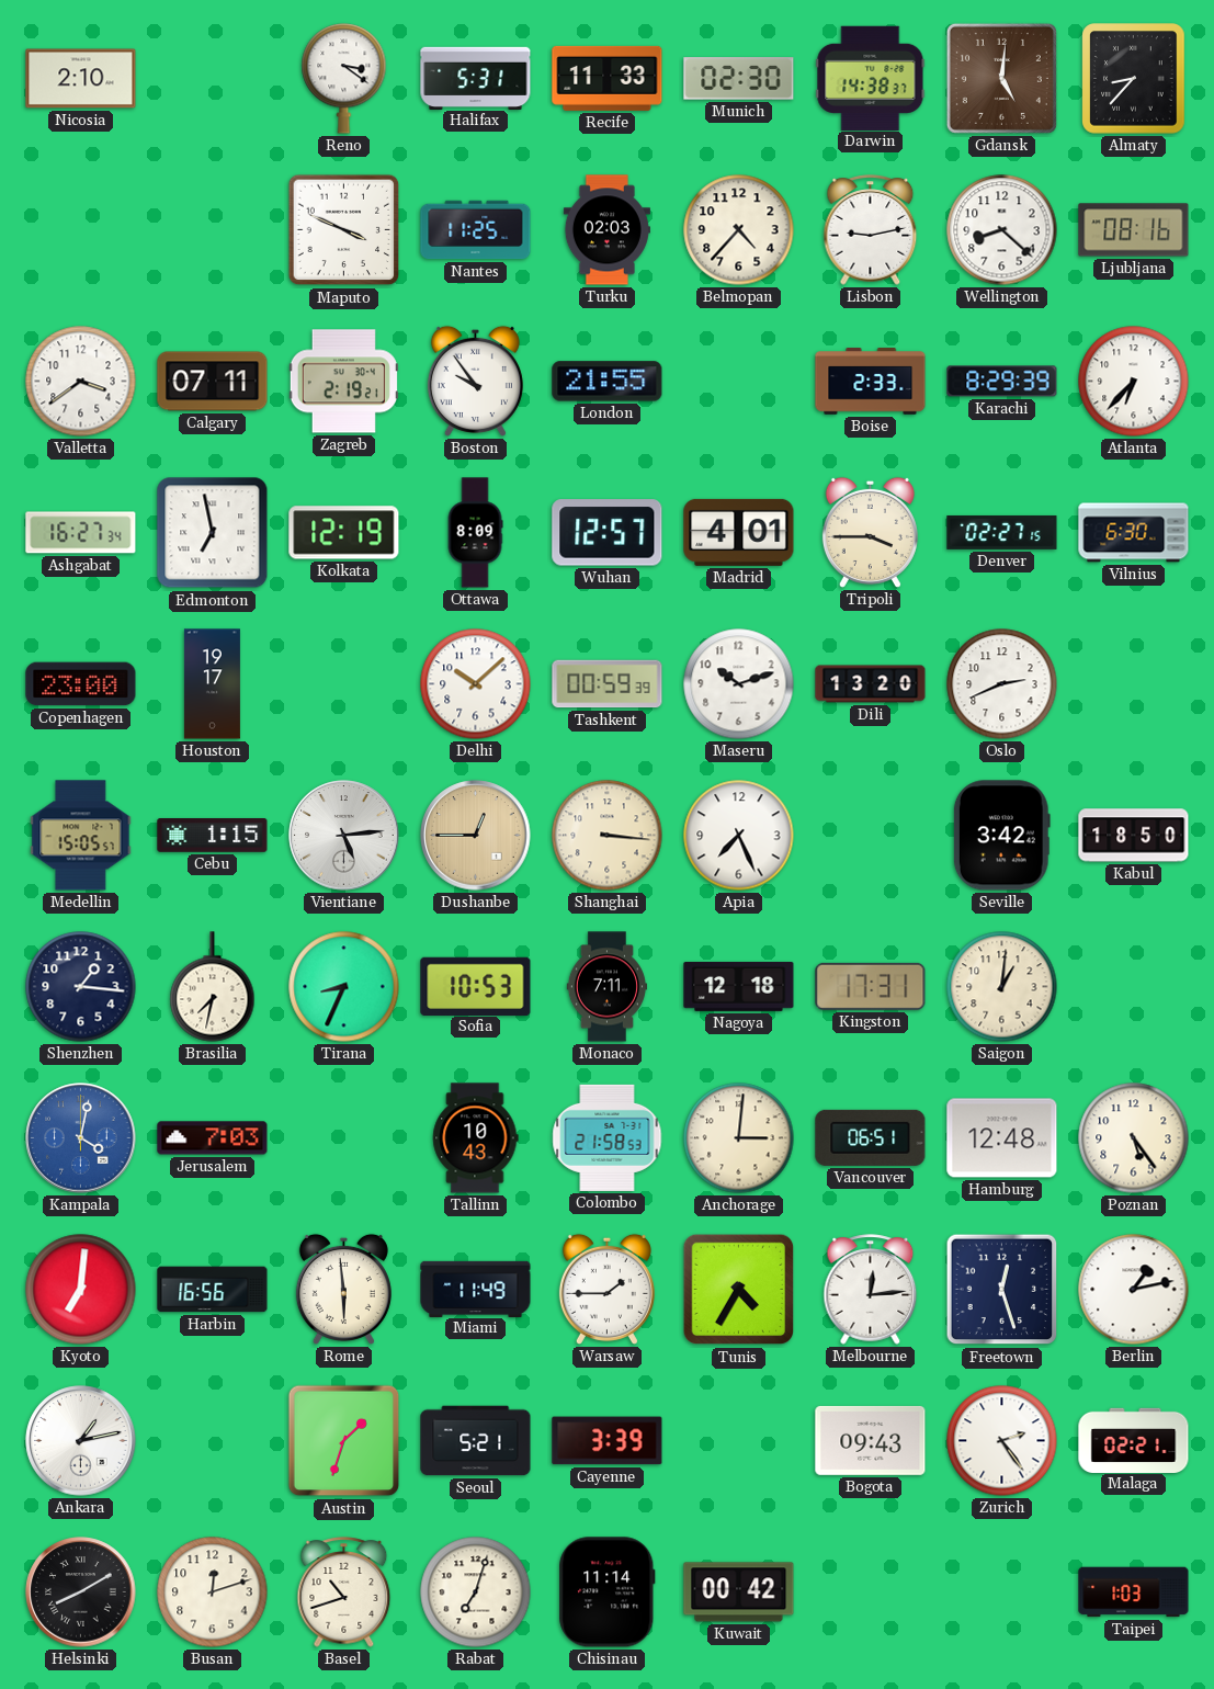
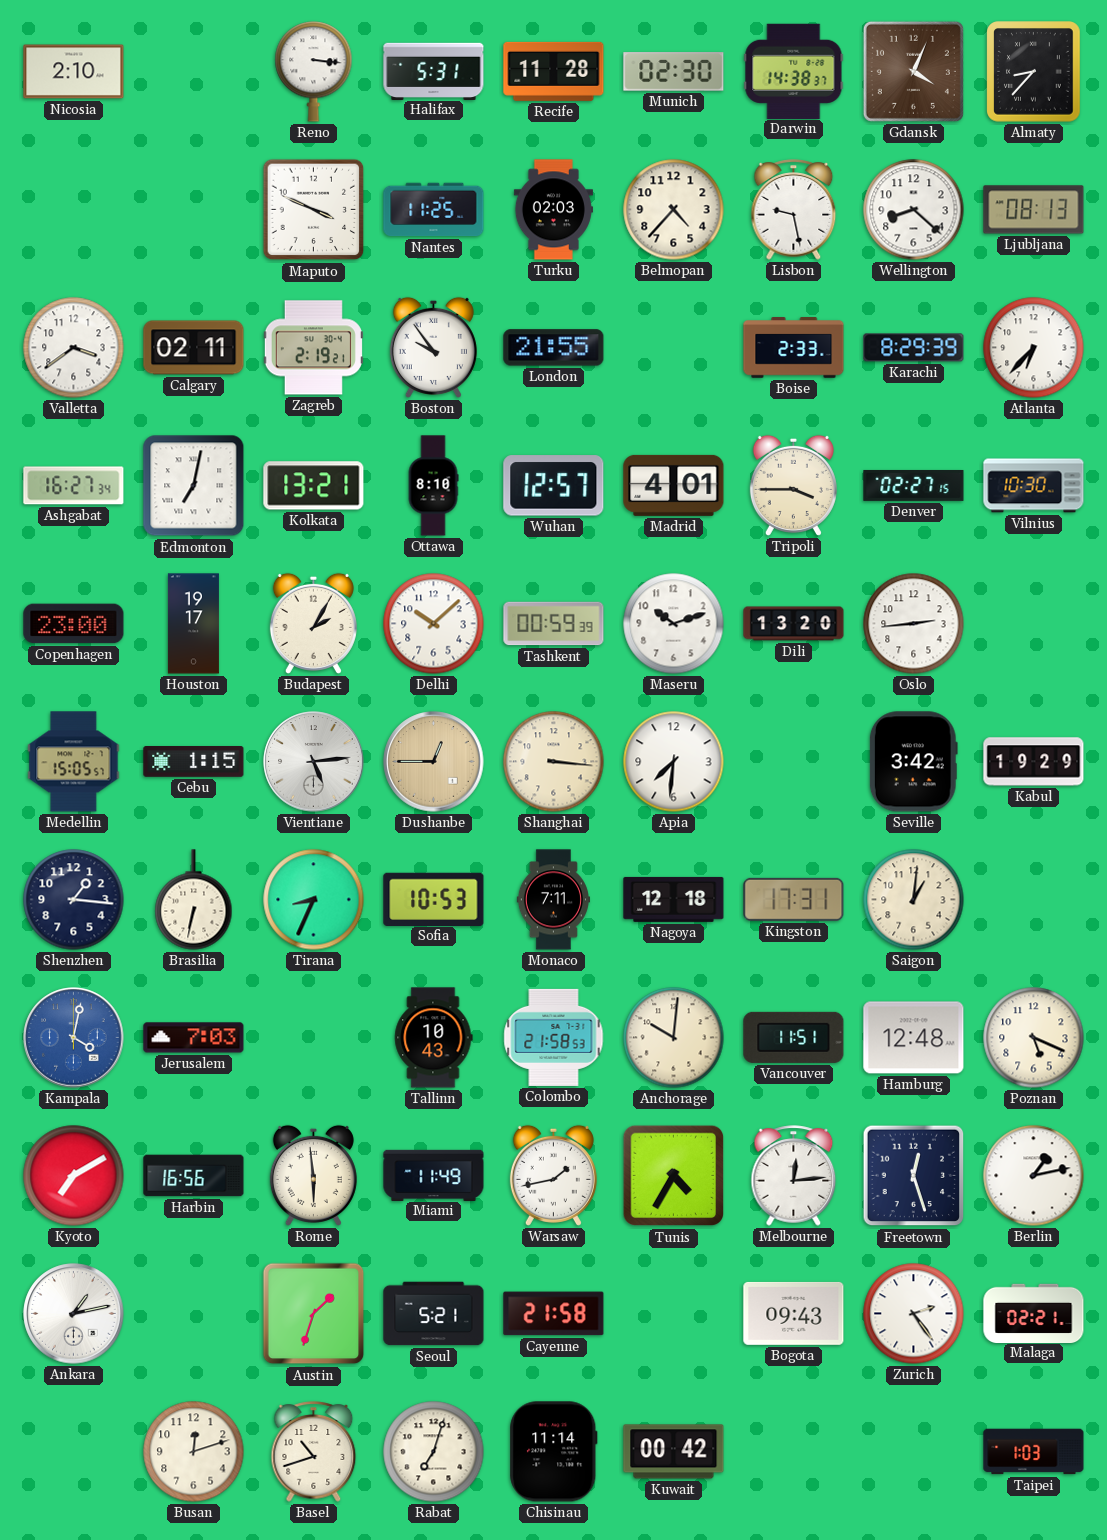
Reno: 3:21 -> 3:16
Recife: 11:33 -> 11:28
Gdansk: 5:01 -> 4:04
Lisbon: 9:13 -> 9:28
Ljubljana: 08:16 -> 08:13
Calgary: 07:11 -> 02:11
Edmonton: 6:58 -> 7:02
Kolkata: 12:19 -> 13:21
Ottawa: 8:09 -> 8:10
Vilnius: 6:30 -> 10:30
Budapest: none -> 2:05
Oslo: 2:41 -> 2:44
Apia: 7:26 -> 7:31
Kabul: 18:50 -> 19:29
Brasilia: 7:32 -> 6:32
Anchorage: 3:01 -> 10:01
Vancouver: 06:51 -> 11:51
Poznan: 5:24 -> 5:19
Kyoto: 7:01 -> 7:10
Warsaw: 1:45 -> 1:43
Cayenne: 3:39 -> 21:58
Helsinki: 8:10 -> none
